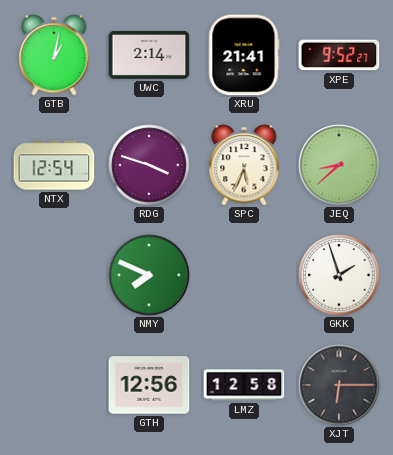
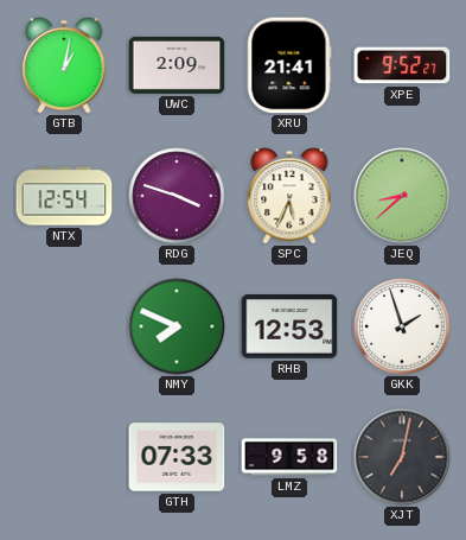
UWC: 2:14 -> 2:09
RHB: none -> 12:53
GTH: 12:56 -> 07:33
LMZ: 12:58 -> 9:58
XJT: 6:15 -> 7:02
